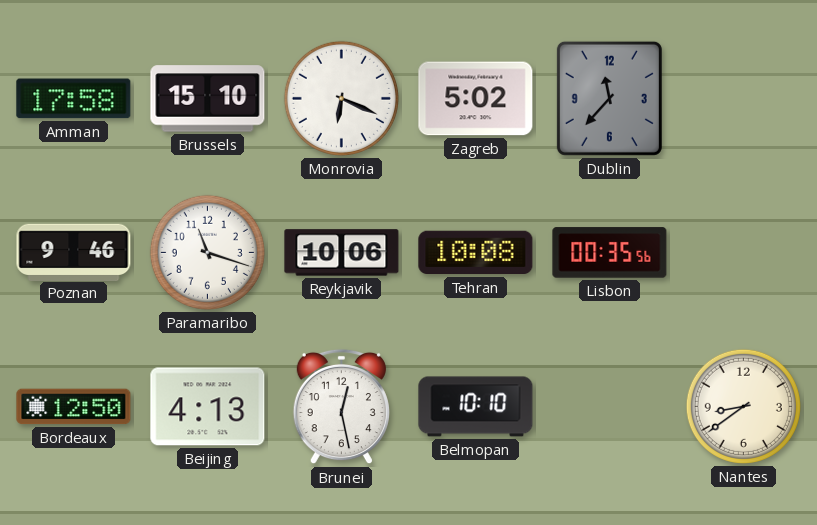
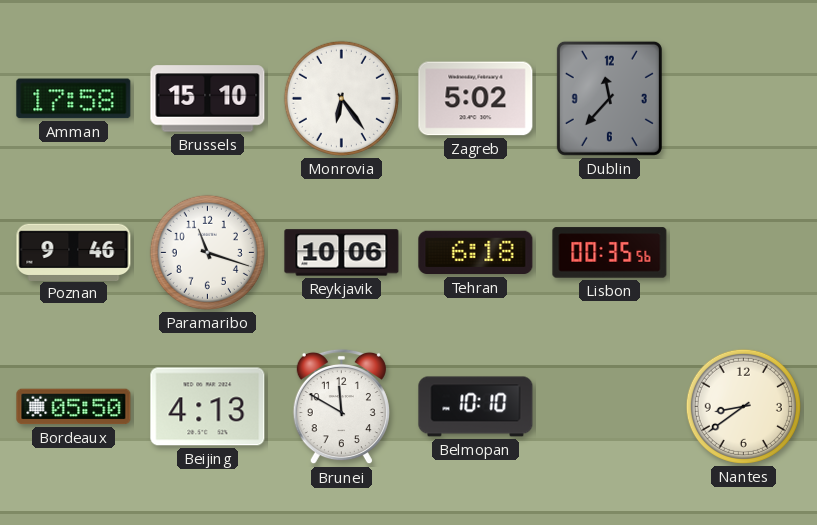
Monrovia: 6:19 -> 6:24
Tehran: 10:08 -> 6:18
Bordeaux: 12:50 -> 05:50
Brunei: 12:28 -> 11:50
